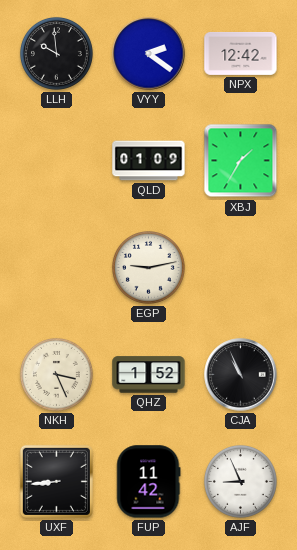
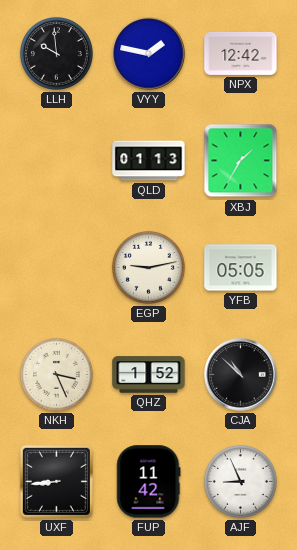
VYY: 2:21 -> 1:47
QLD: 01:09 -> 01:13
YFB: none -> 05:05
CJA: 10:56 -> 10:52
